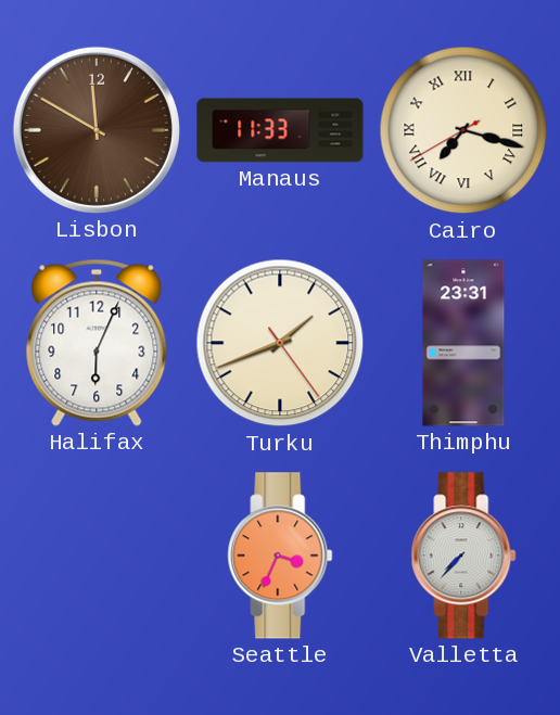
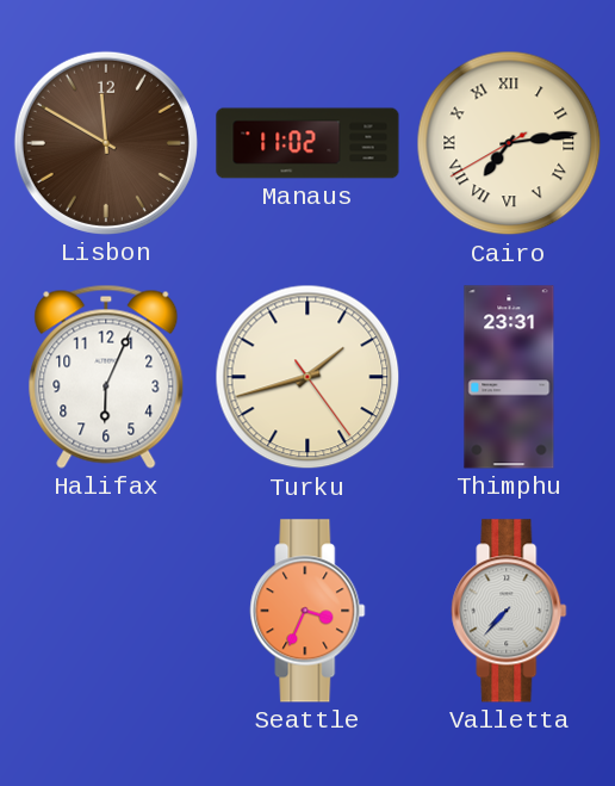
Manaus: 11:33 -> 11:02
Cairo: 7:17 -> 7:13
Turku: 1:41 -> 1:42
